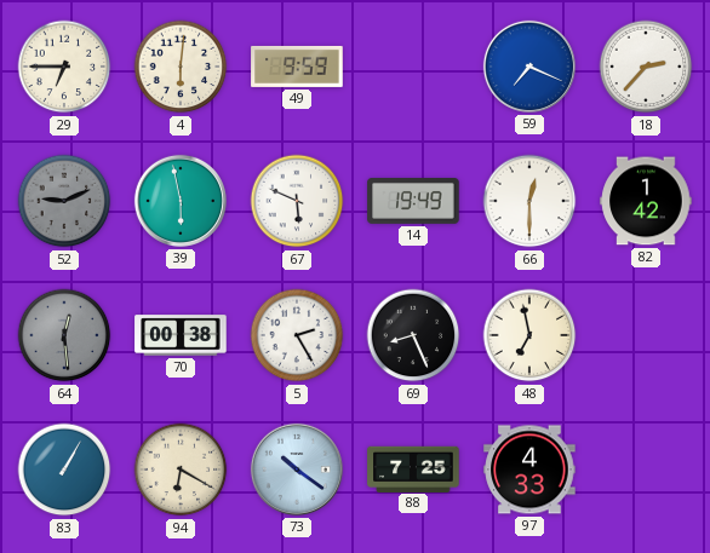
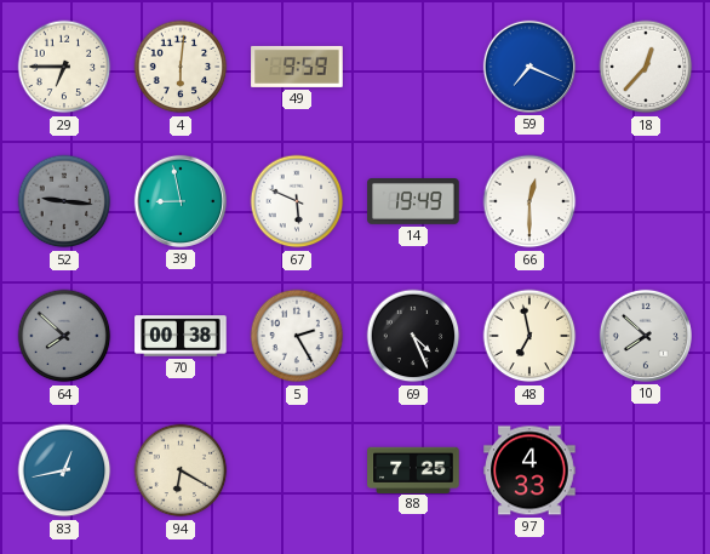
18: 2:37 -> 12:37
52: 9:11 -> 9:16
39: 5:58 -> 8:58
82: 1:42 -> none
64: 12:29 -> 7:52
69: 8:26 -> 4:26
10: none -> 7:52
83: 1:05 -> 12:43
73: 10:21 -> none
